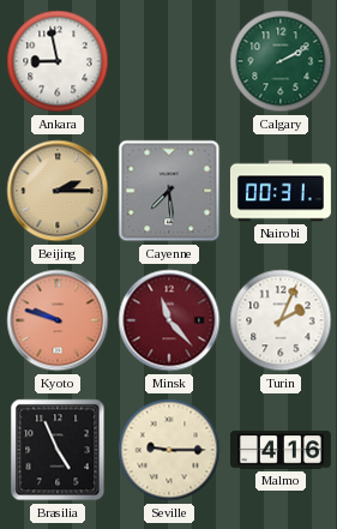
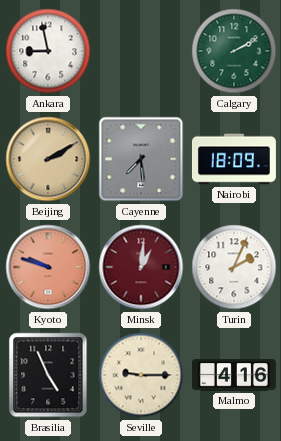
Beijing: 2:15 -> 2:10
Nairobi: 00:31 -> 18:09
Minsk: 11:23 -> 1:01
